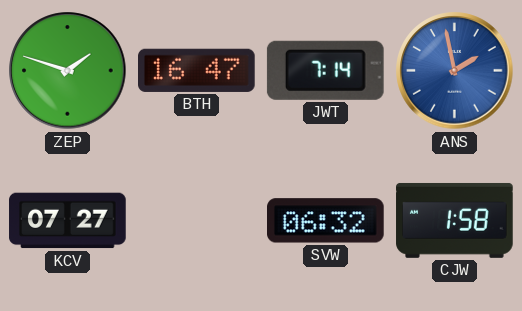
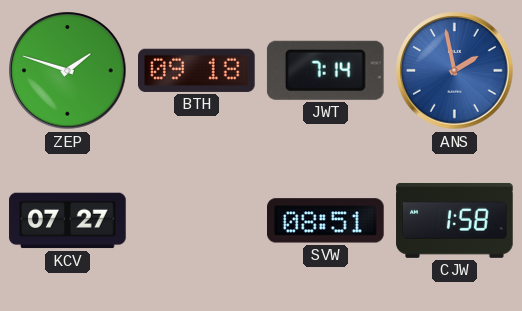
BTH: 16:47 -> 09:18
SVW: 06:32 -> 08:51
